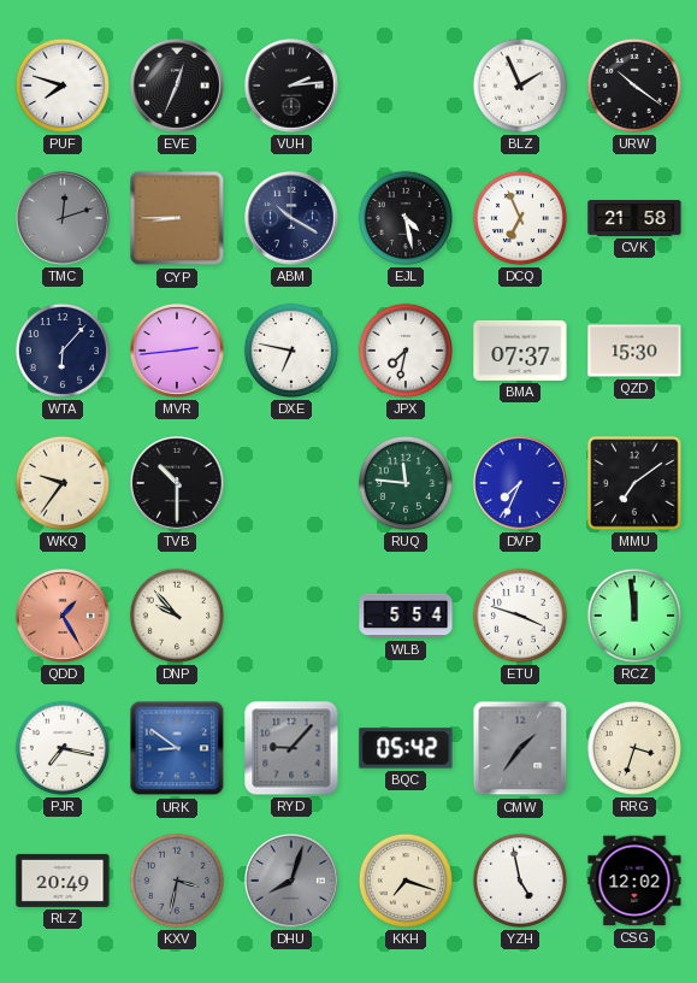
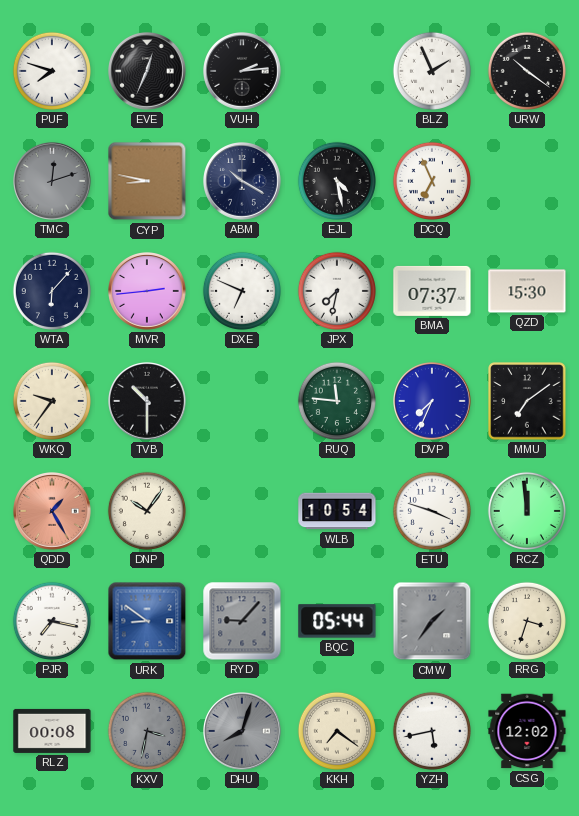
CYP: 8:45 -> 8:47
CVK: 21:58 -> none
DXE: 6:47 -> 6:49
DNP: 9:53 -> 10:06
WLB: 5:54 -> 10:54
BQC: 05:42 -> 05:44
RLZ: 20:49 -> 00:08
KKH: 7:18 -> 7:21
YZH: 4:58 -> 5:43
